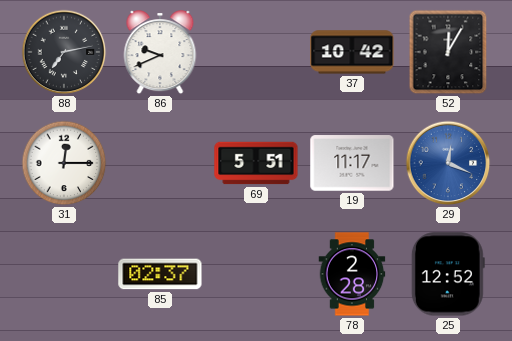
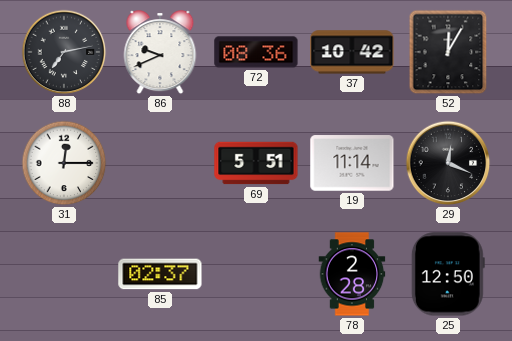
72: none -> 08:36
19: 11:17 -> 11:14
29 dial: blue -> black
25: 12:52 -> 12:50
